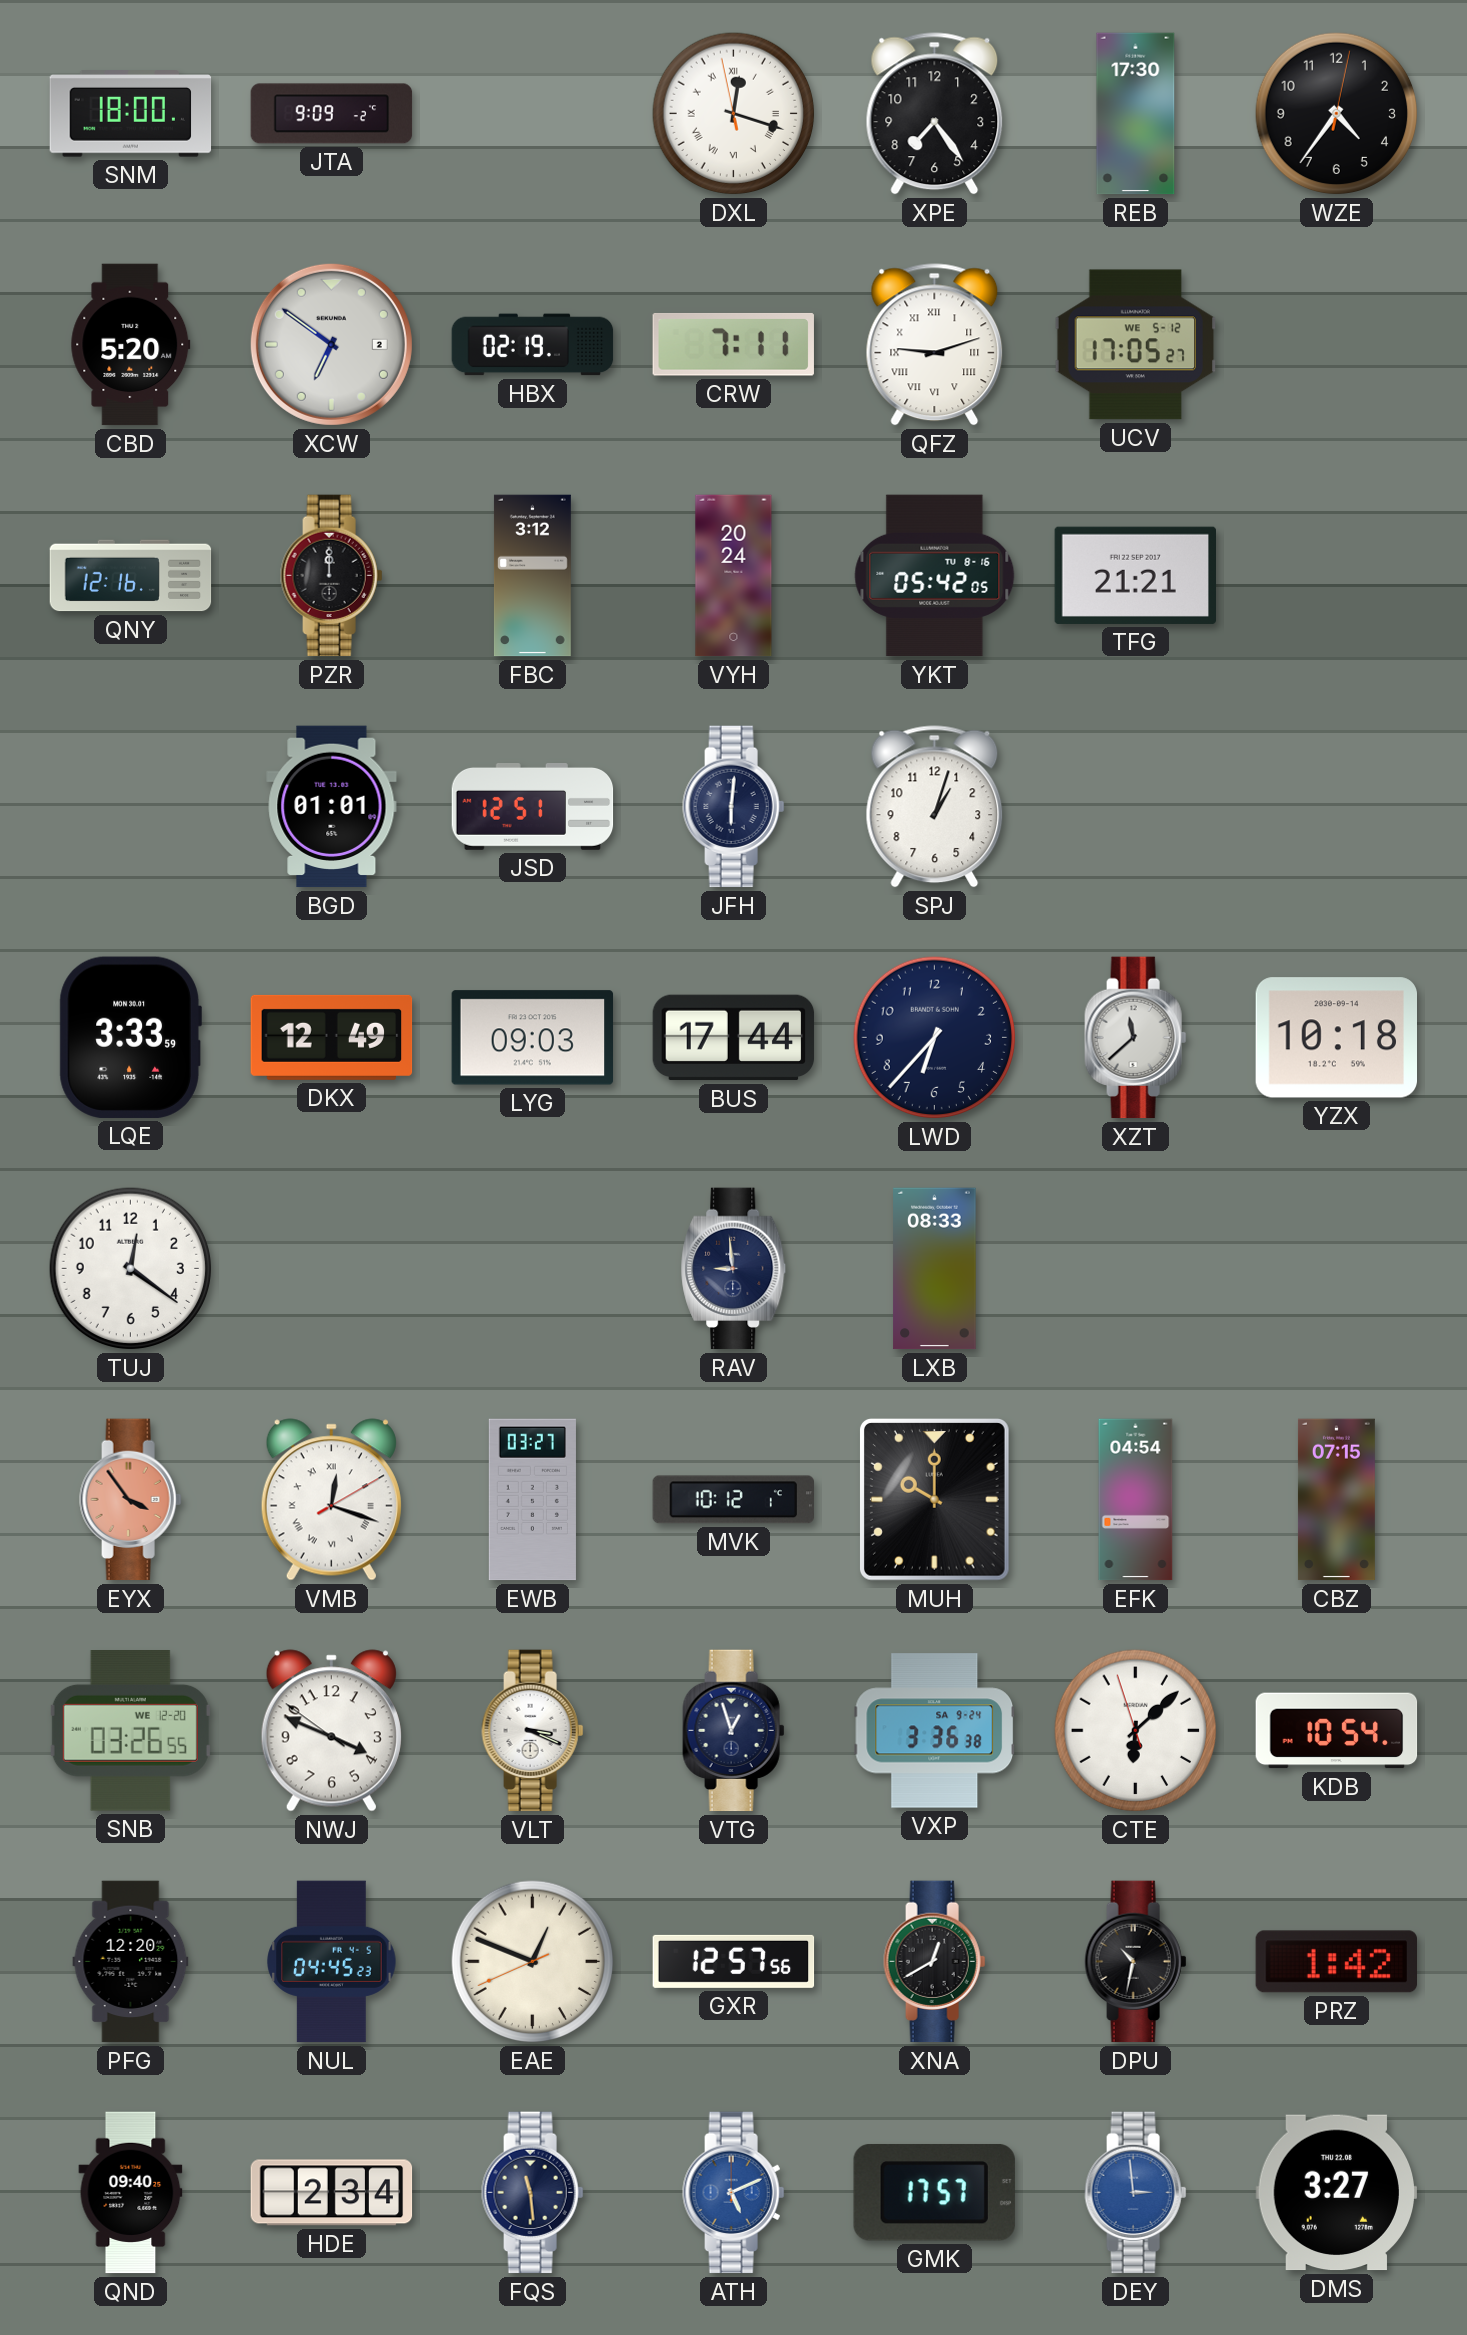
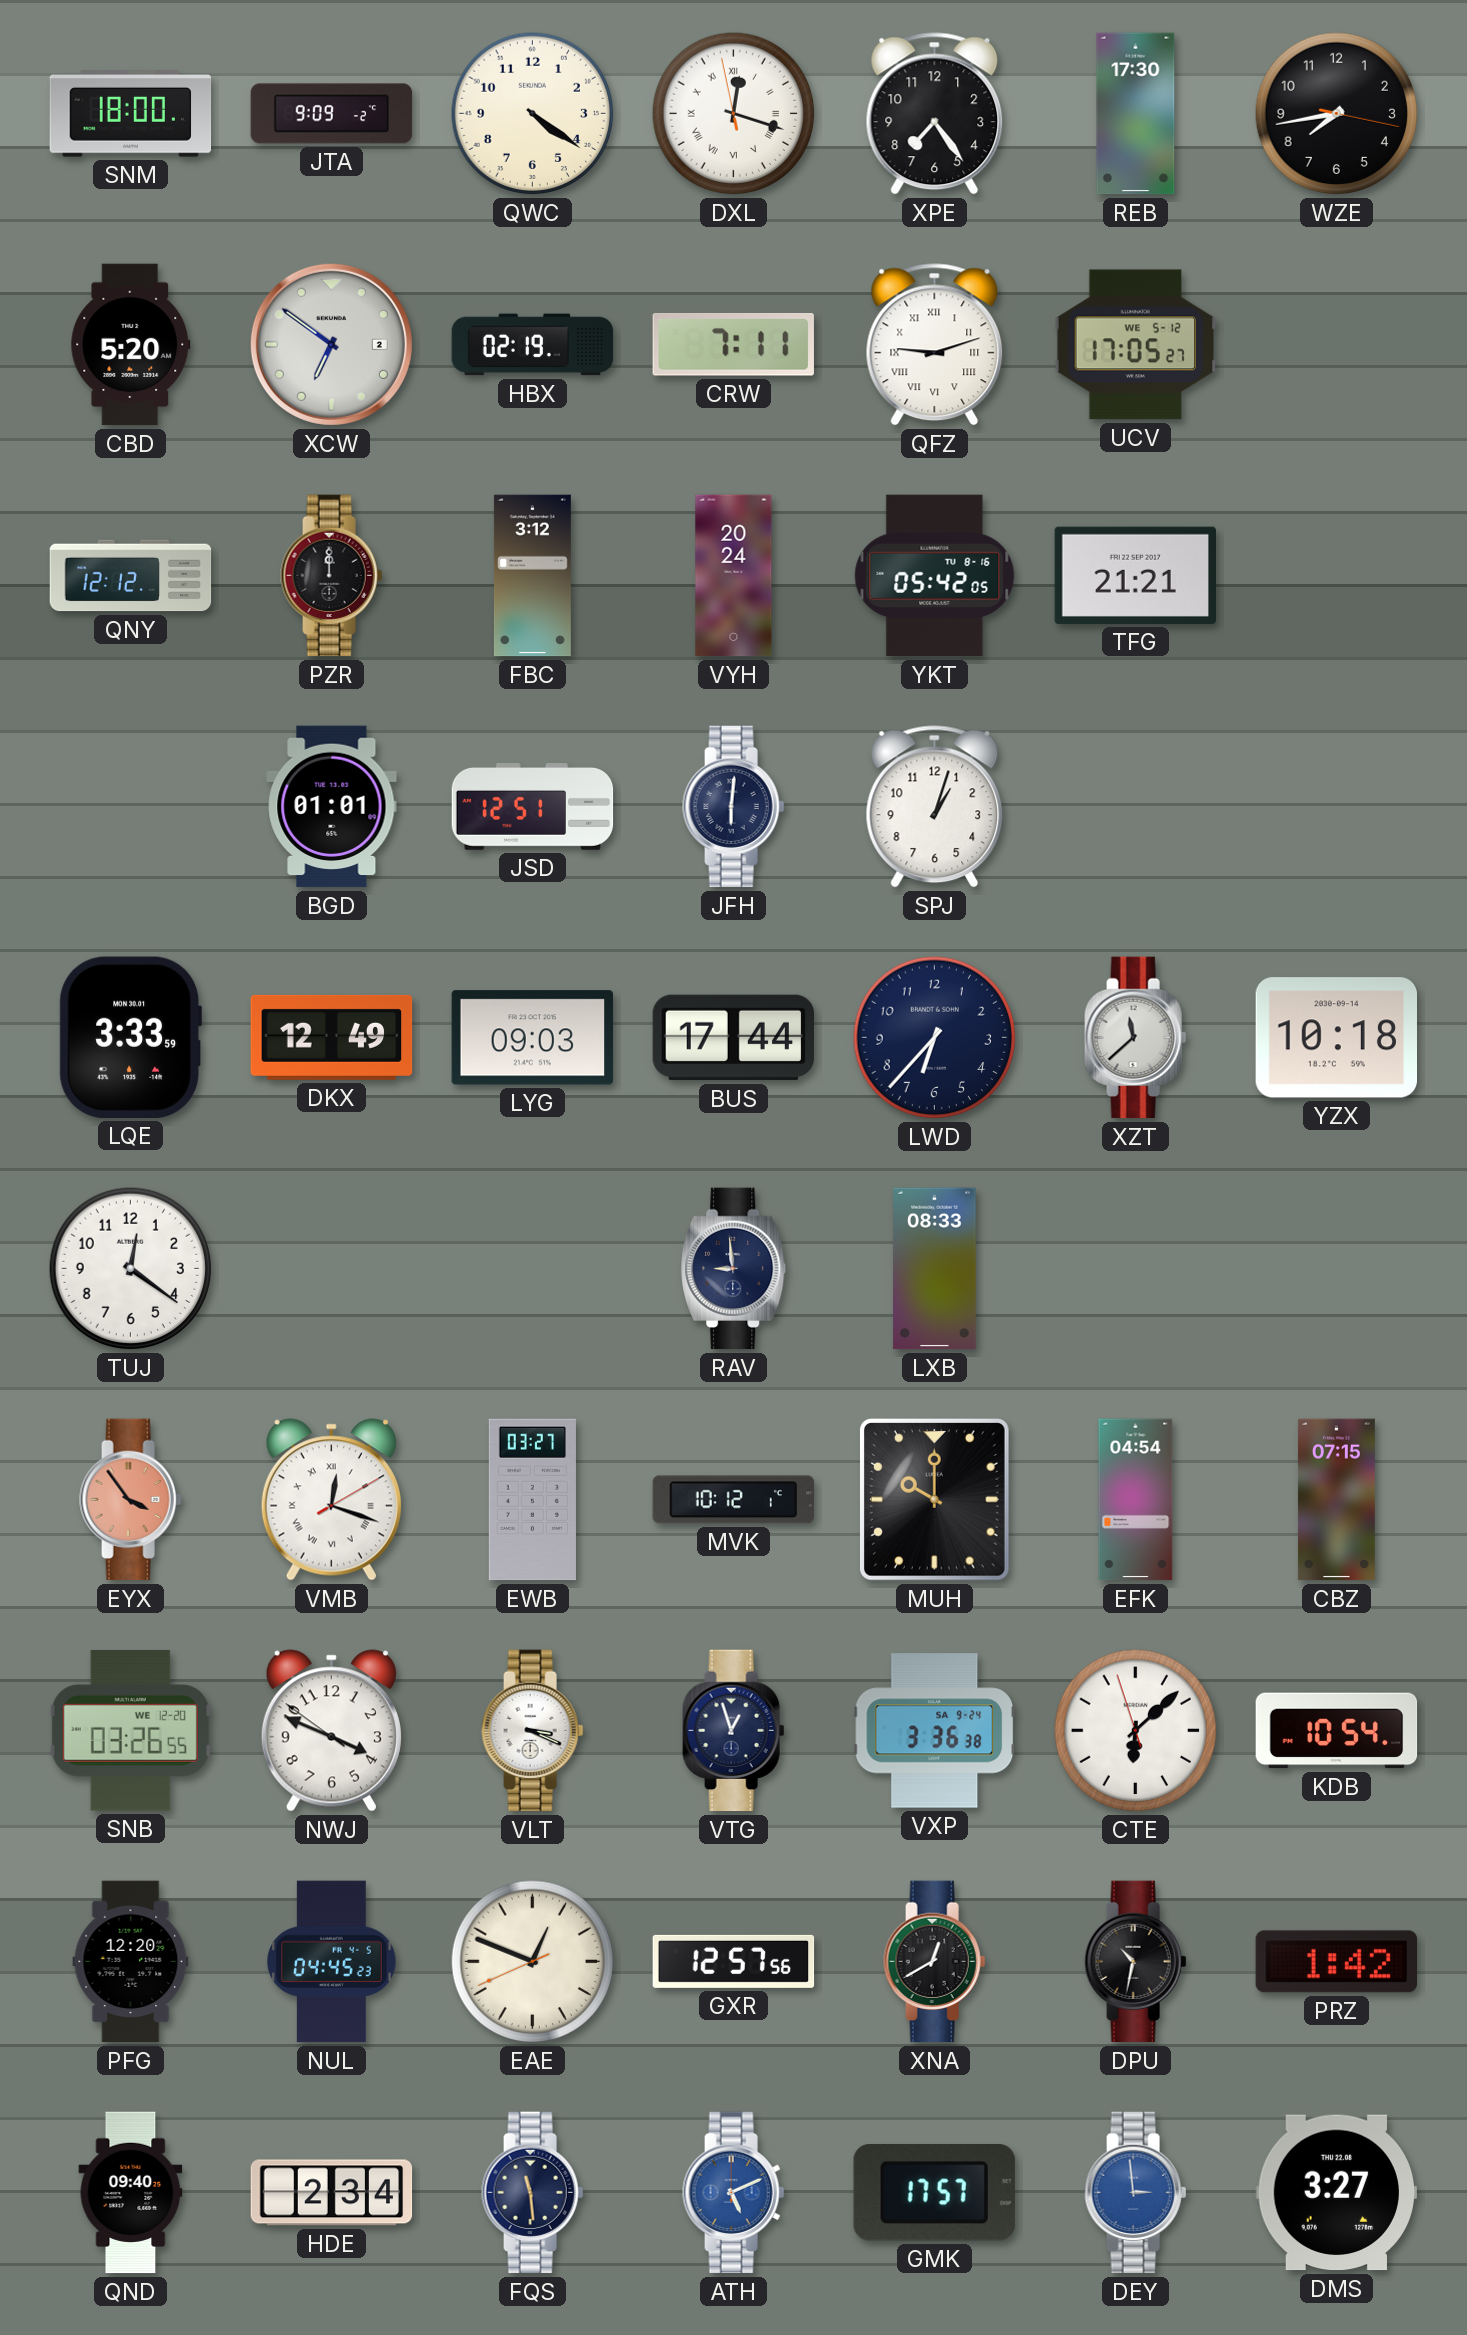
QWC: none -> 4:21
WZE: 4:36 -> 7:43
QNY: 12:16 -> 12:12
